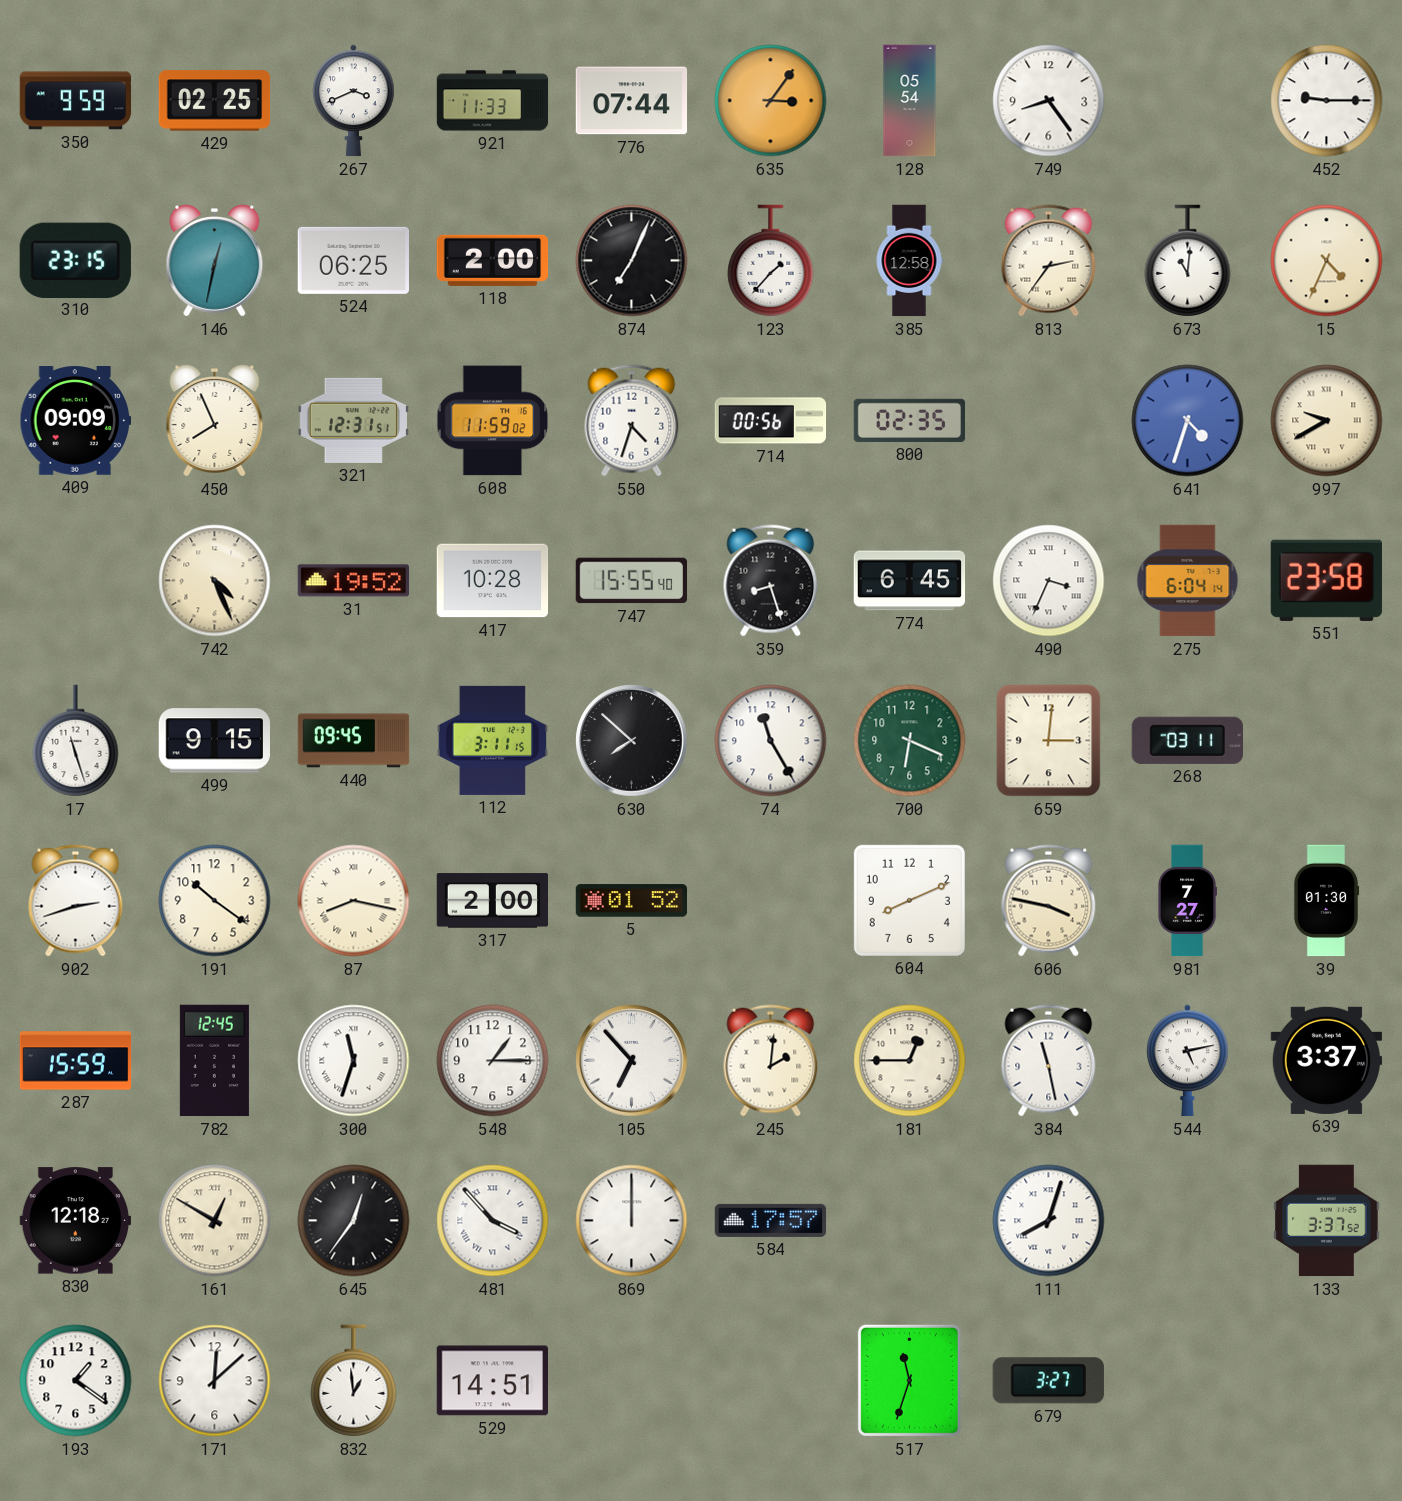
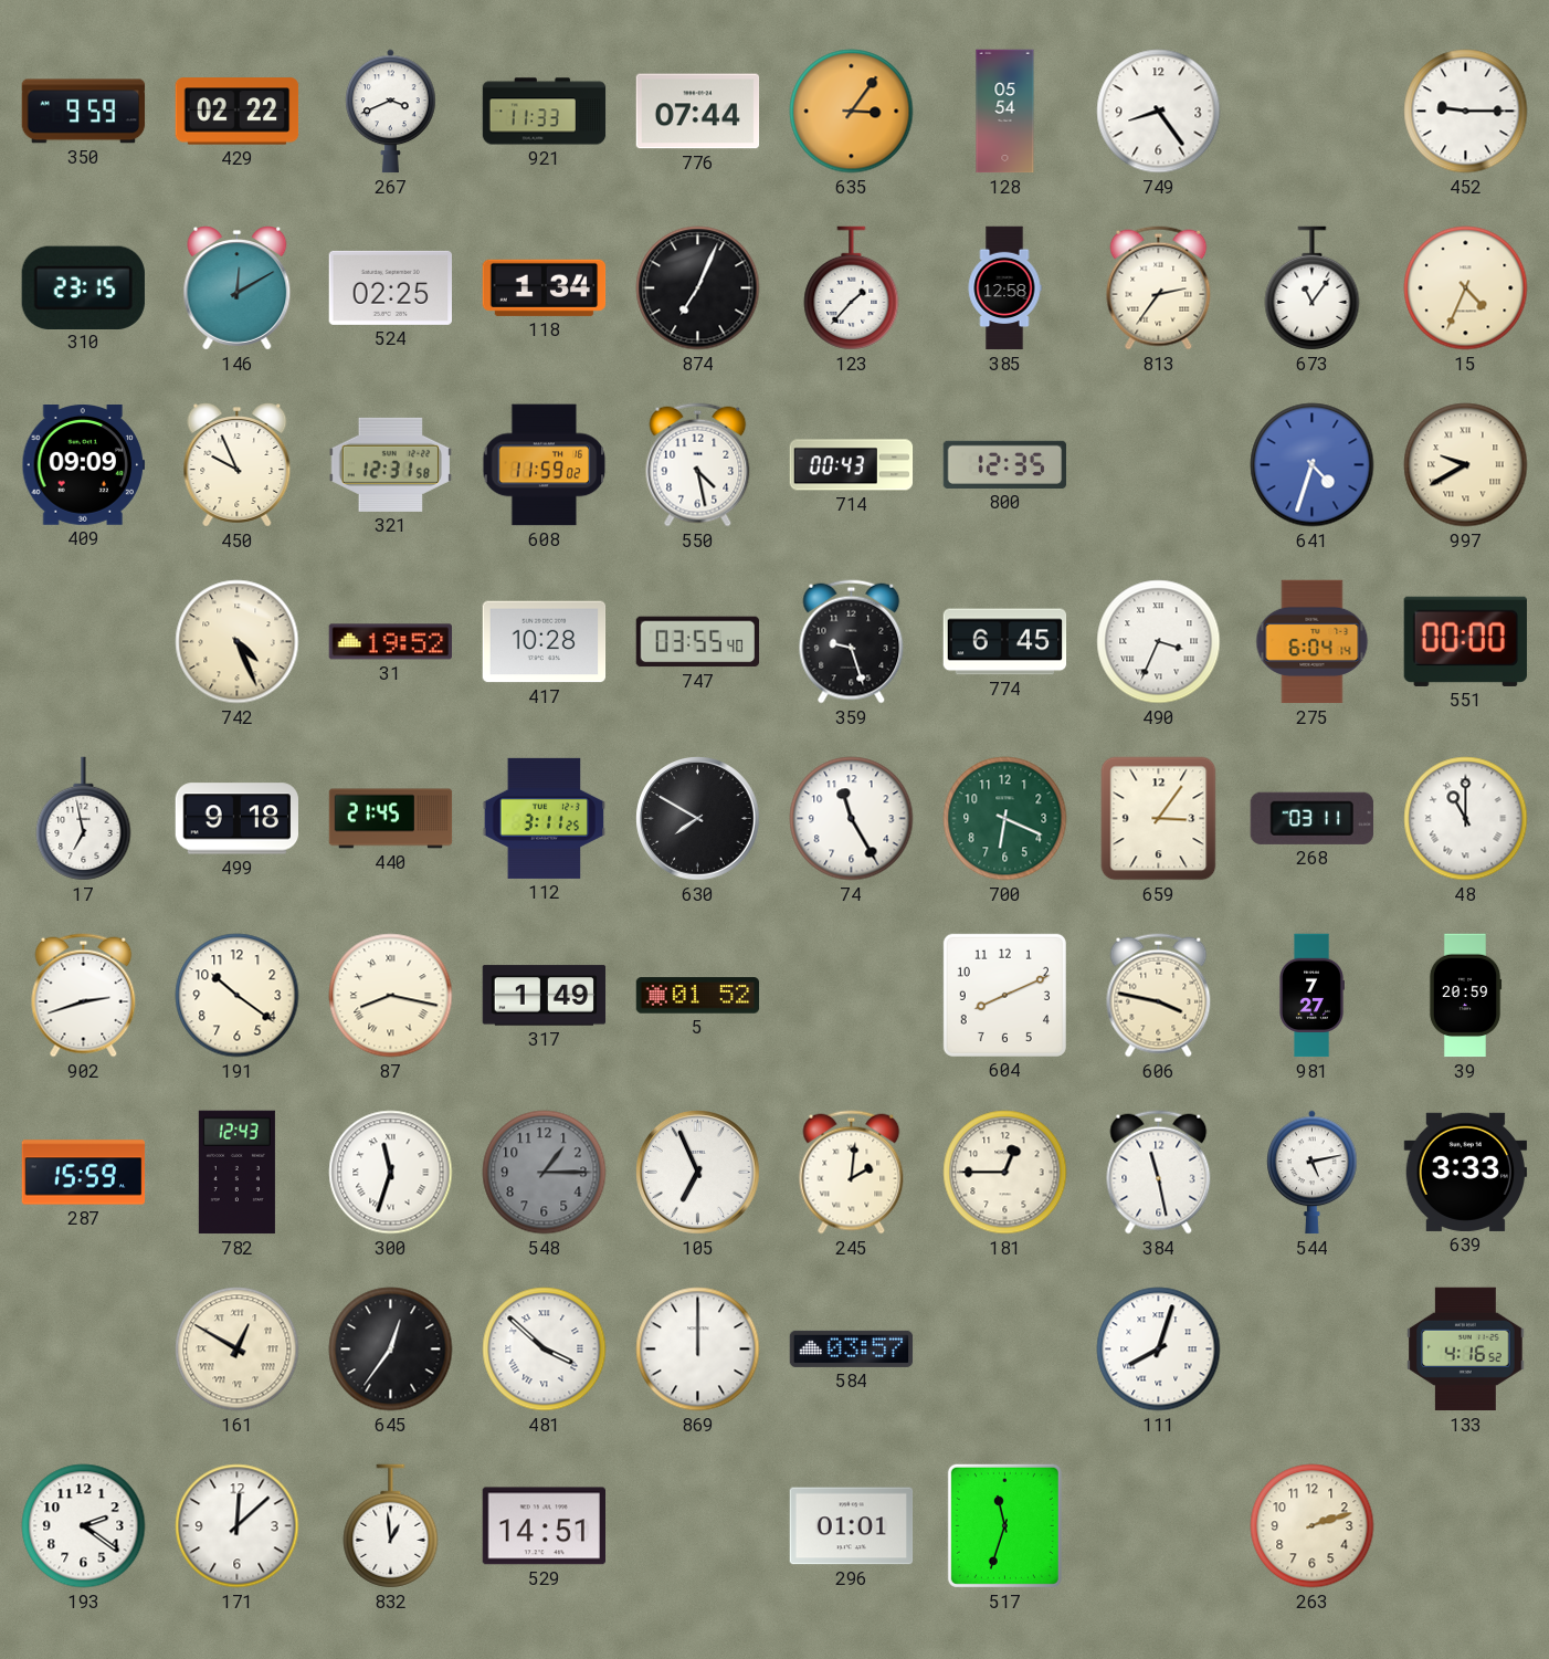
429: 02:25 -> 02:22
146: 12:32 -> 12:10
524: 06:25 -> 02:25
118: 2:00 -> 1:34
673: 11:01 -> 11:06
450: 7:56 -> 9:56
321: 12:31:51 -> 12:31:58
550: 4:33 -> 4:28
714: 00:56 -> 00:43
800: 02:35 -> 12:35
747: 15:55 -> 03:55
359: 8:27 -> 9:27
551: 23:58 -> 00:00
17: 11:27 -> 6:58
499: 9:15 -> 9:18
440: 09:45 -> 21:45
112: 3:11:15 -> 3:11:25
630: 7:52 -> 7:50
659: 3:01 -> 3:06
48: none -> 11:00
317: 2:00 -> 1:49
39: 01:30 -> 20:59
782: 12:45 -> 12:43
548 dial: white -> grey
105: 6:53 -> 6:56
639: 3:37 -> 3:33
830: 12:18 -> none
481: 3:53 -> 3:52
584: 17:57 -> 03:57
133: 3:37 -> 4:16
193: 1:21 -> 2:21
296: none -> 01:01
679: 3:27 -> none
263: none -> 2:12
